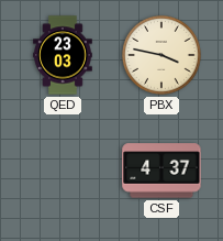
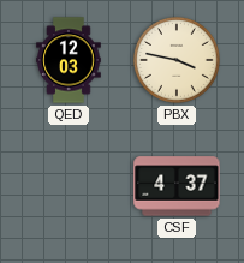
QED: 23:03 -> 12:03
